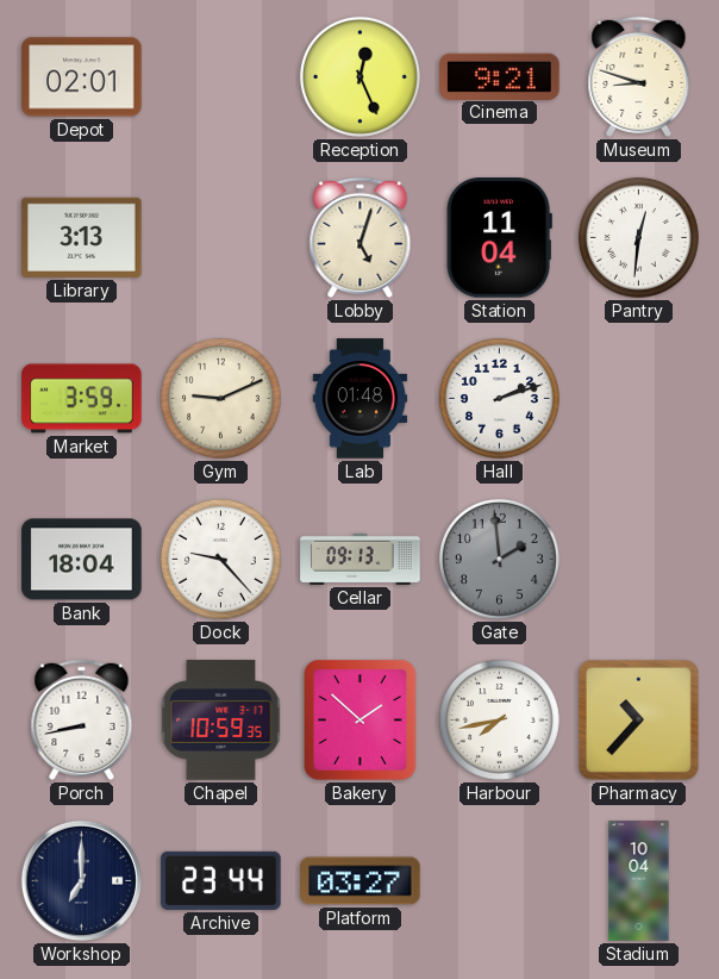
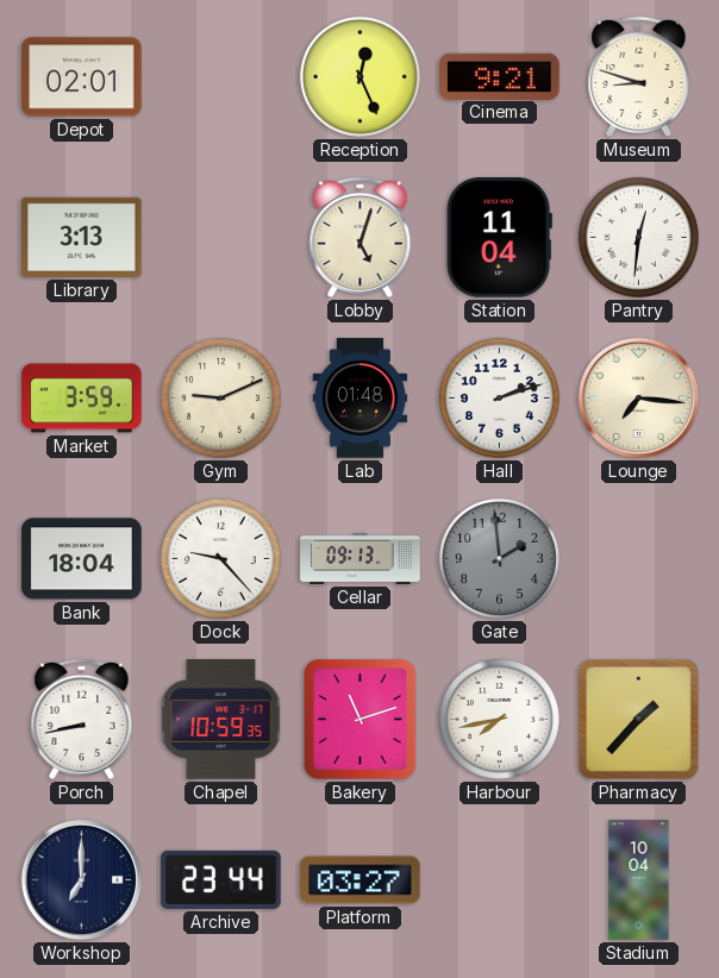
Lounge: none -> 7:16
Bakery: 1:52 -> 11:12
Pharmacy: 10:37 -> 1:37
